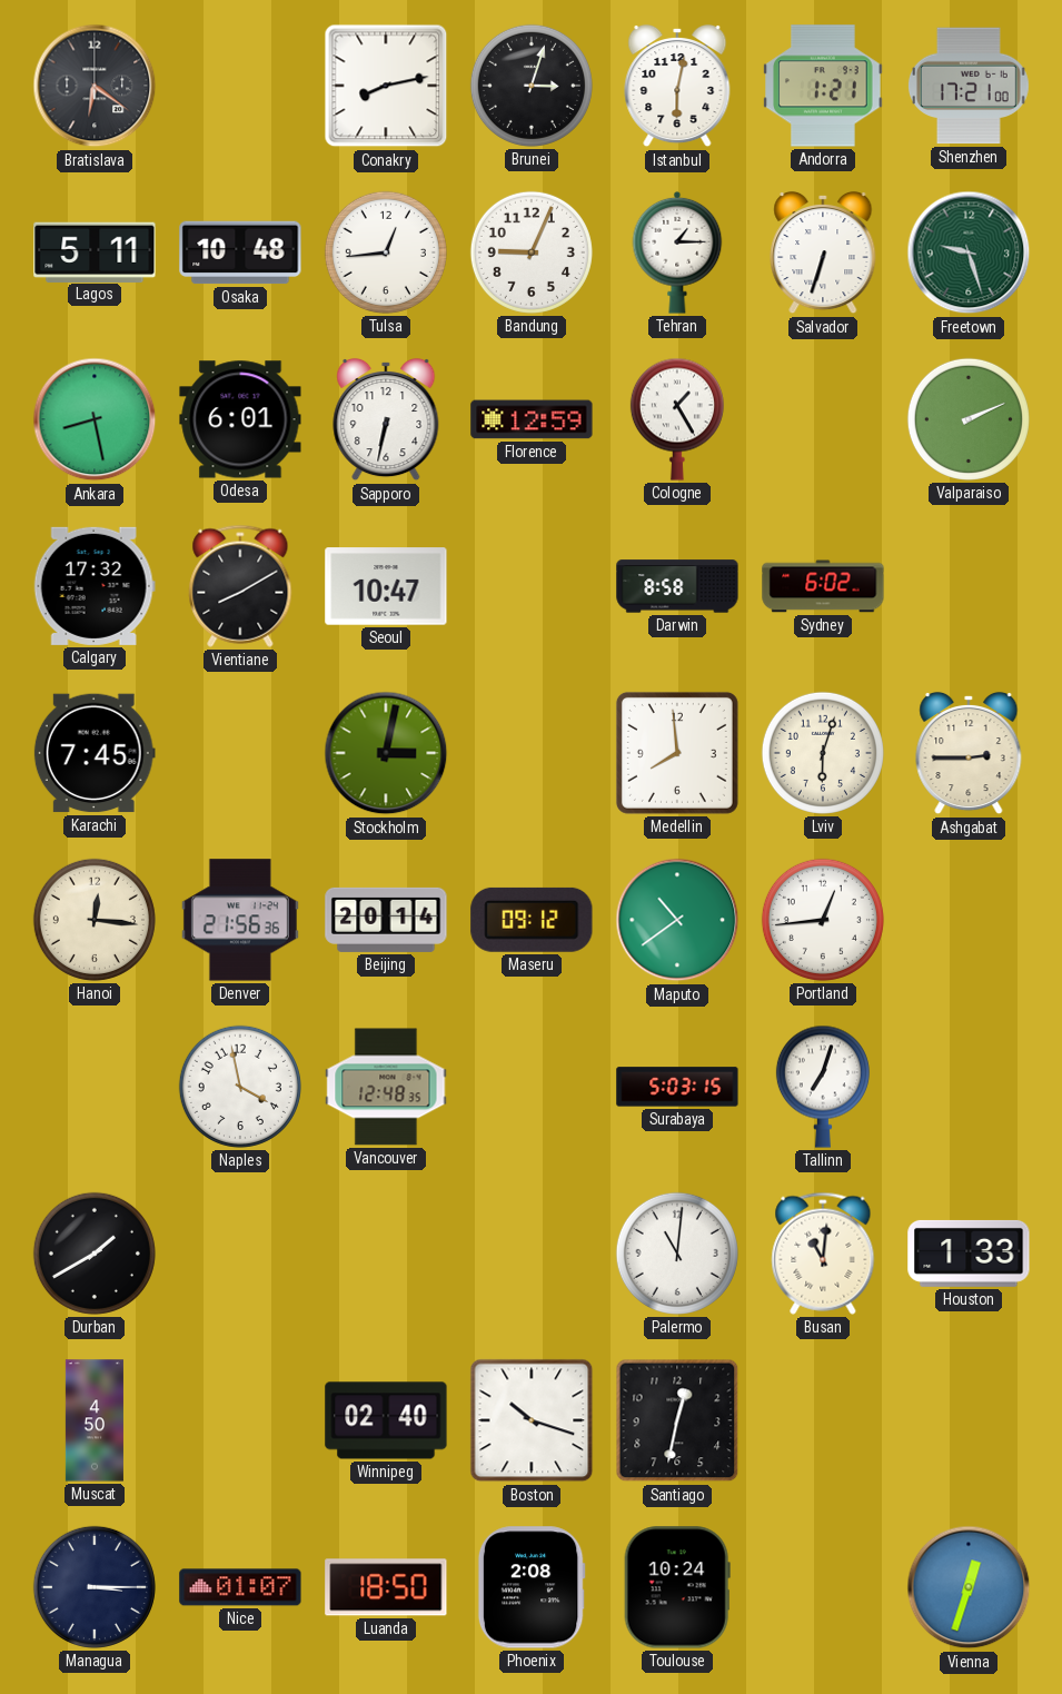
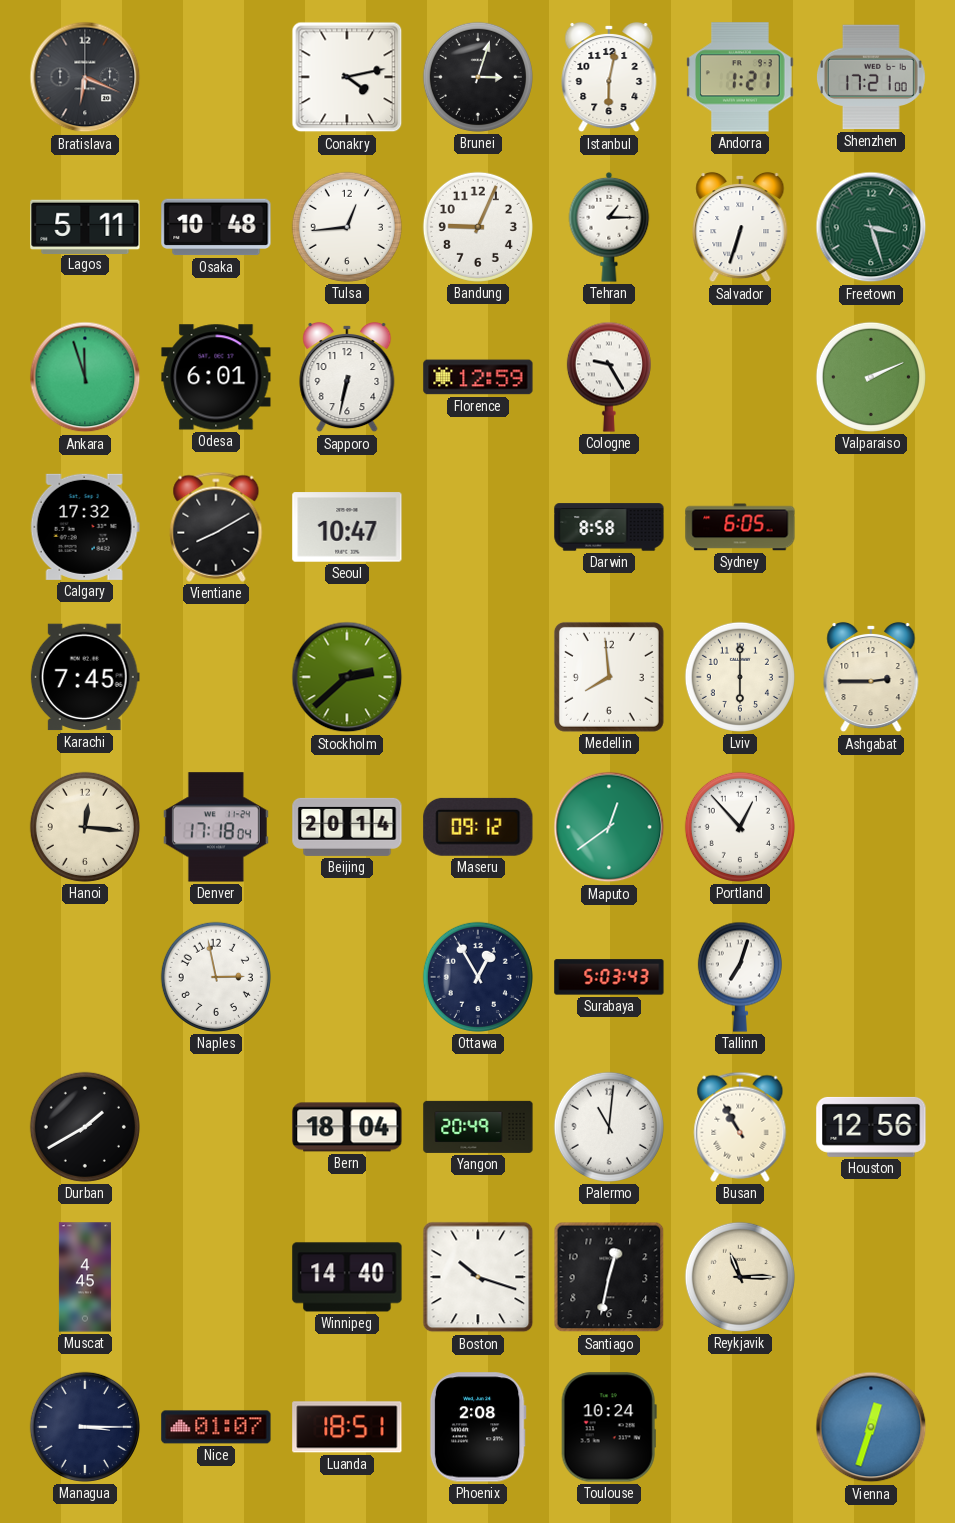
Bratislava: 6:21 -> 6:19
Conakry: 8:13 -> 4:13
Freetown: 9:27 -> 3:27
Ankara: 8:28 -> 11:57
Cologne: 1:25 -> 9:25
Sydney: 6:02 -> 6:05
Stockholm: 3:02 -> 2:38
Lviv: 6:03 -> 6:00
Denver: 21:56 -> 17:18
Maputo: 10:39 -> 12:39
Portland: 12:44 -> 12:53
Naples: 3:58 -> 2:58
Vancouver: 12:48 -> none
Ottawa: none -> 12:55
Surabaya: 5:03:15 -> 5:03:43
Bern: none -> 18:04
Yangon: none -> 20:49
Busan: 11:01 -> 10:55
Houston: 1:33 -> 12:56
Muscat: 4:50 -> 4:45
Winnipeg: 02:40 -> 14:40
Reykjavik: none -> 11:15
Luanda: 18:50 -> 18:51
